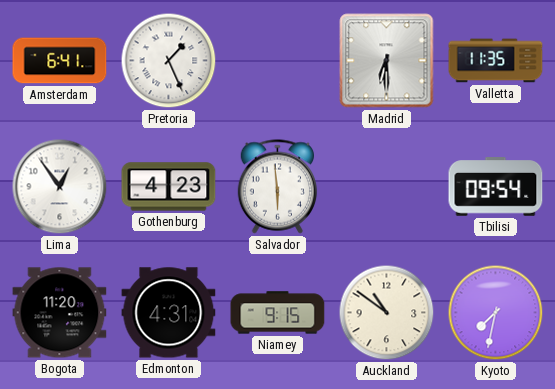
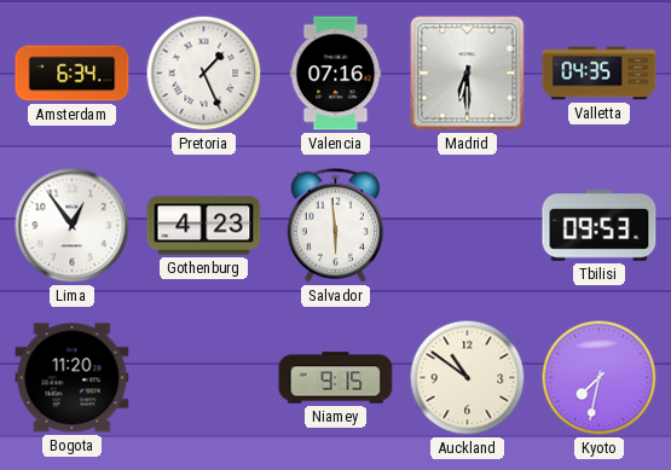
Amsterdam: 6:41 -> 6:34
Valencia: none -> 07:16
Valletta: 11:35 -> 04:35
Tbilisi: 09:54 -> 09:53
Edmonton: 4:31 -> none
